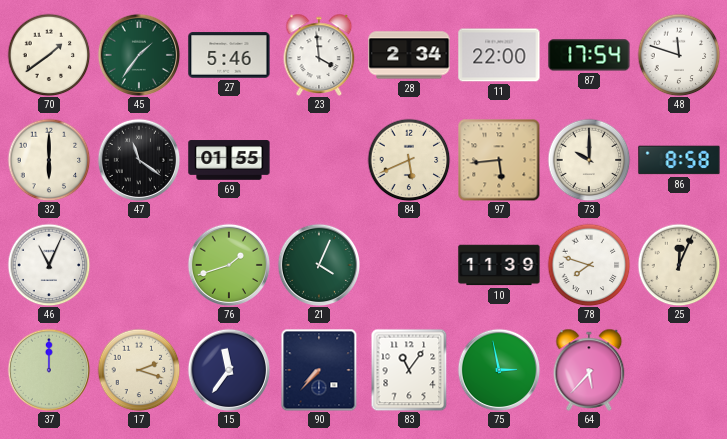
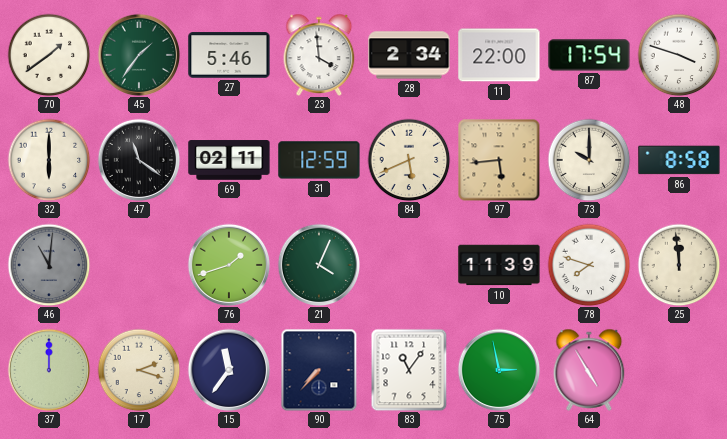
48: 11:48 -> 3:48
69: 01:55 -> 02:11
31: none -> 12:59
46: 11:04 -> 11:01
46 dial: white -> grey
25: 12:04 -> 11:59
64: 5:37 -> 4:55
